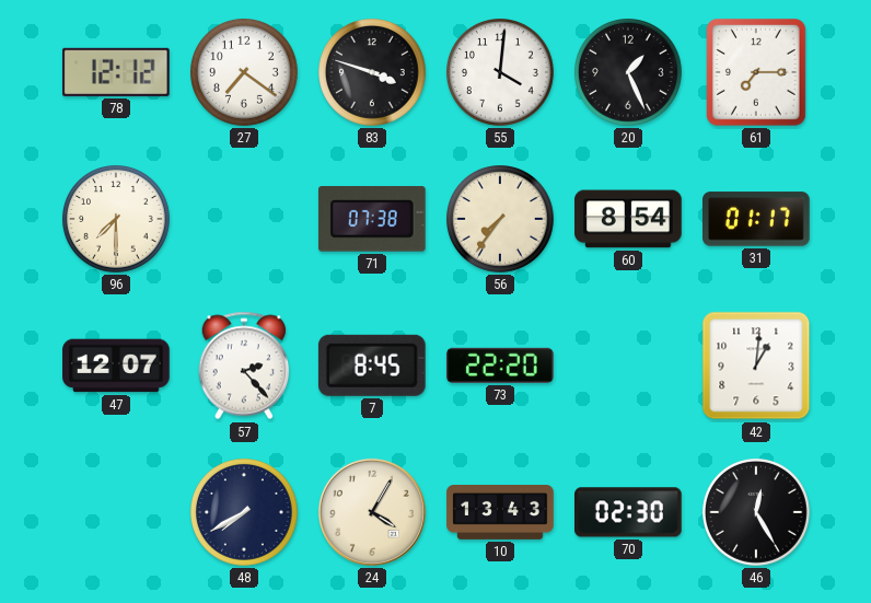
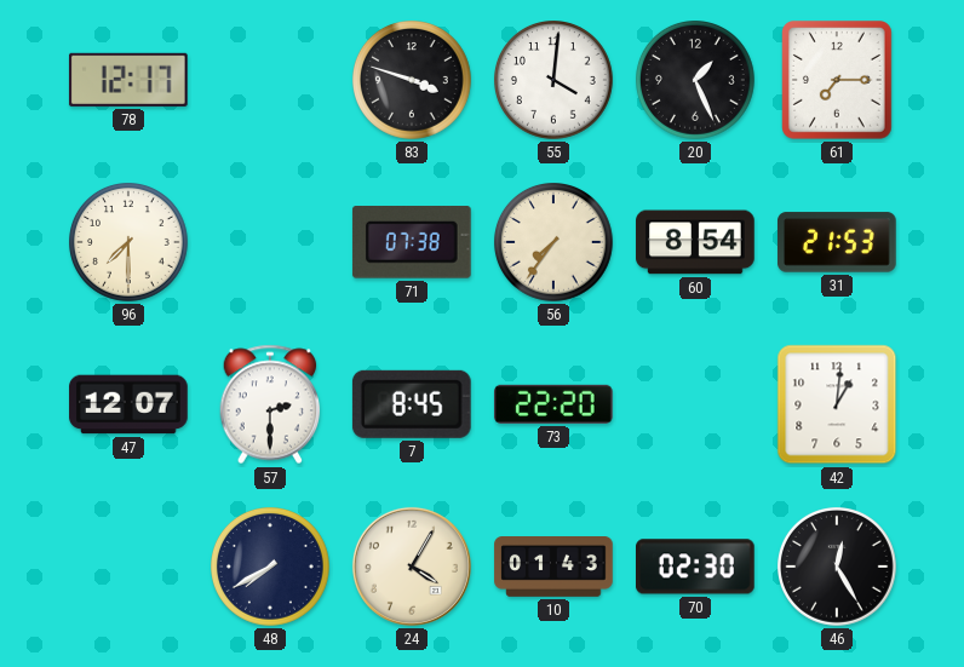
78: 12:12 -> 12:17
27: 7:21 -> none
31: 01:17 -> 21:53
57: 2:23 -> 2:30
10: 13:43 -> 01:43
